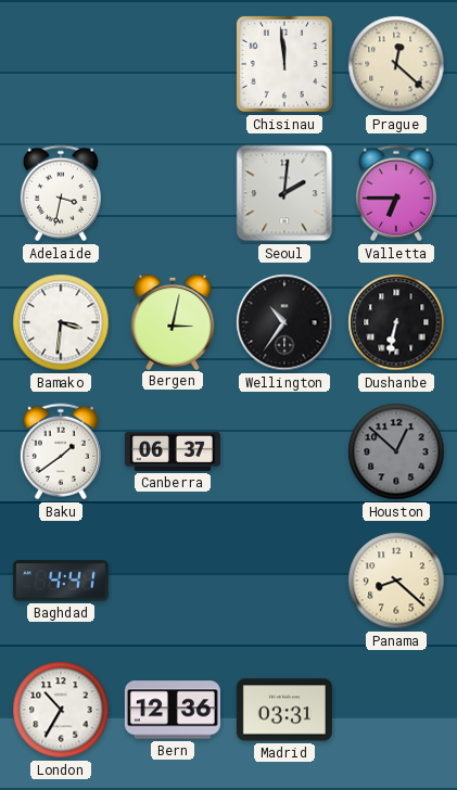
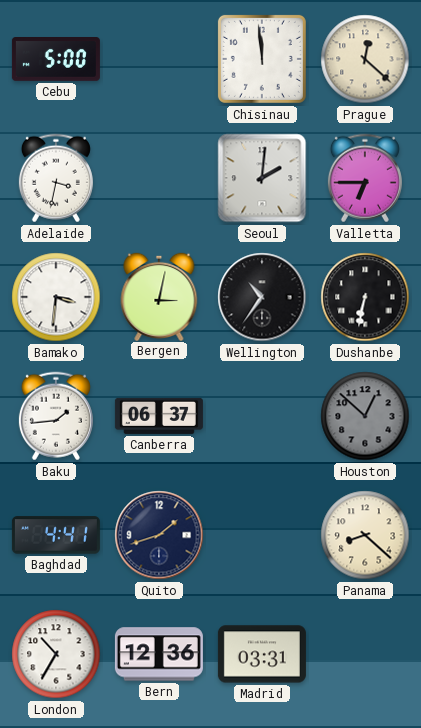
Cebu: none -> 5:00
Baku: 1:39 -> 1:44
Quito: none -> 1:42
